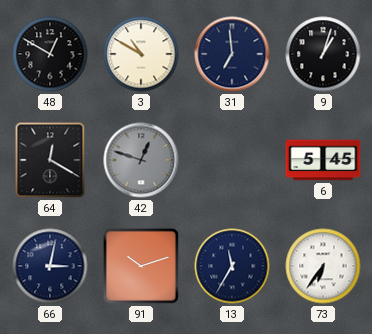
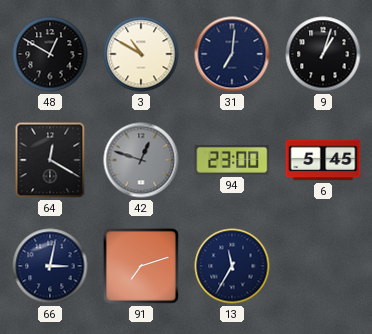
31: 6:59 -> 7:01
94: none -> 23:00
91: 10:12 -> 7:12
73: 6:36 -> none
